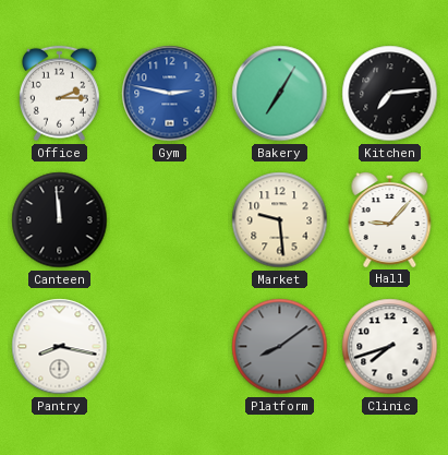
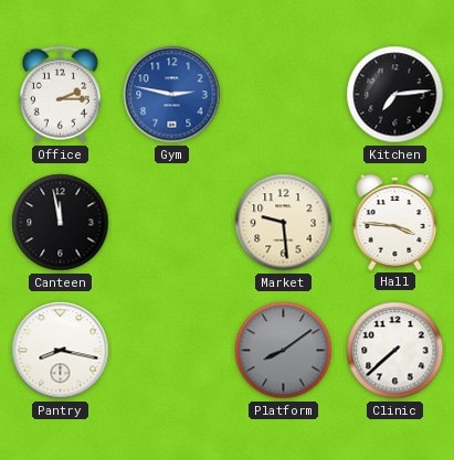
Bakery: 7:05 -> none
Canteen: 11:59 -> 11:58
Hall: 9:07 -> 3:46
Clinic: 7:42 -> 7:38
